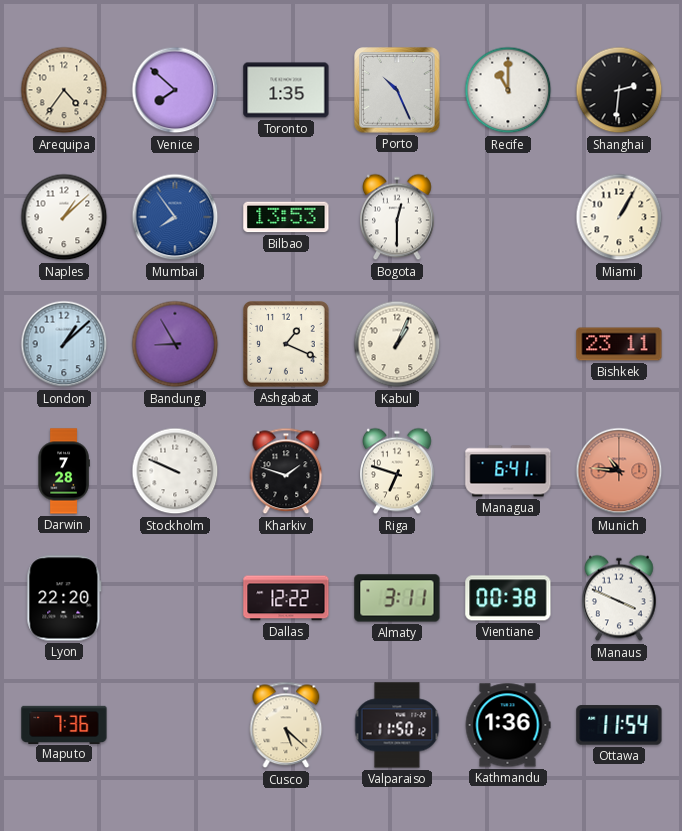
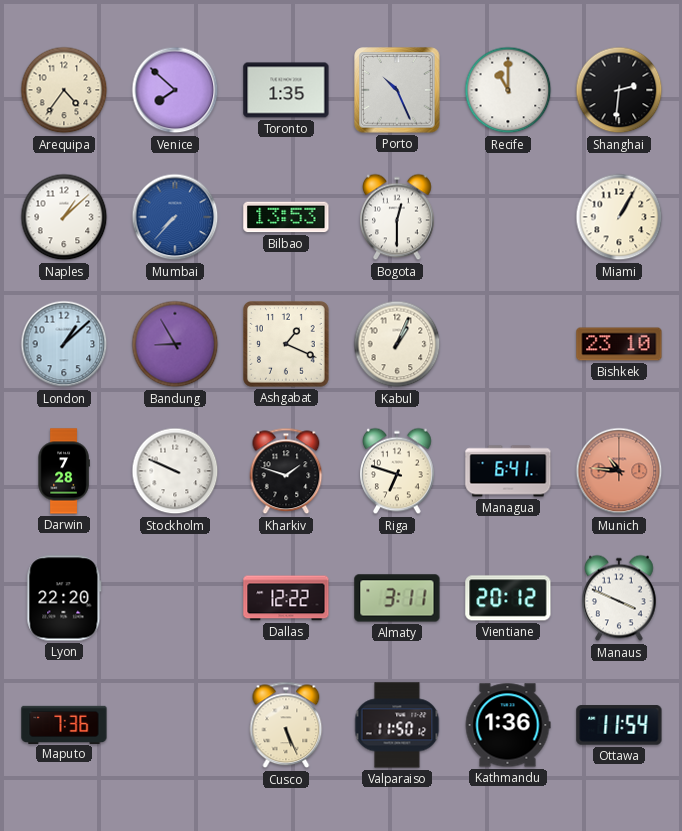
Mumbai: 7:54 -> 7:37
Bishkek: 23:11 -> 23:10
Vientiane: 00:38 -> 20:12
Cusco: 5:22 -> 5:26
